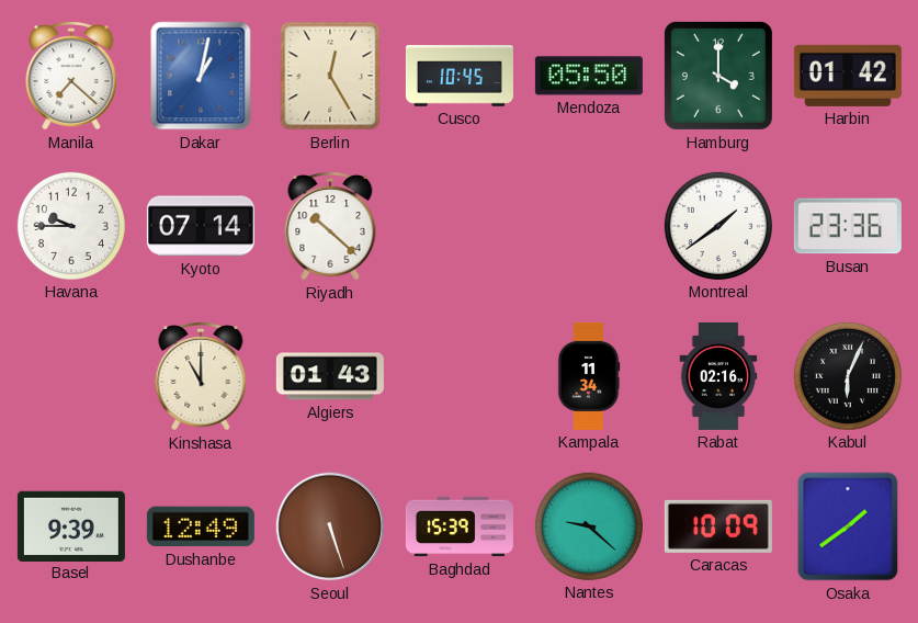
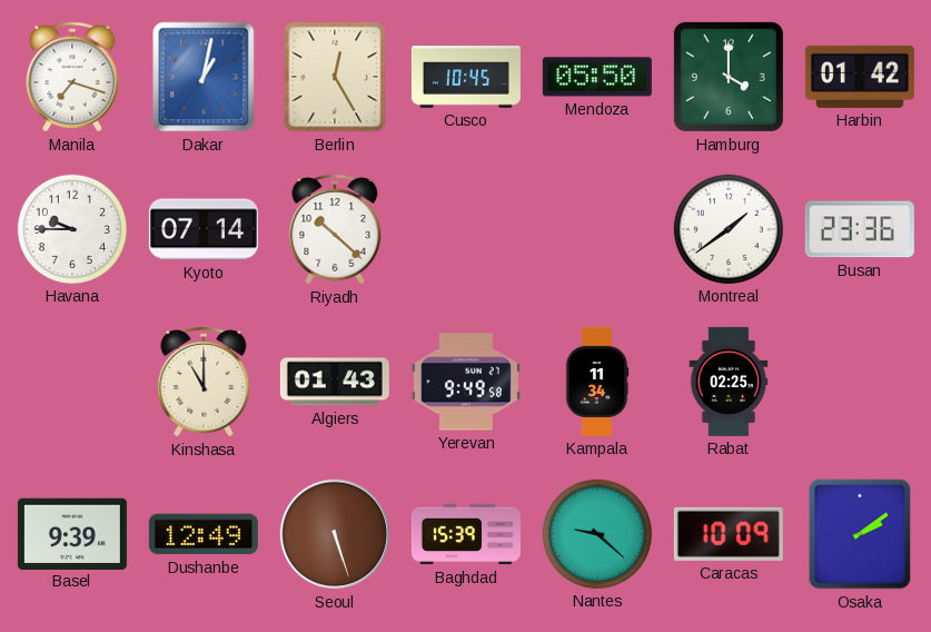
Manila: 7:22 -> 7:18
Yerevan: none -> 9:49
Rabat: 02:16 -> 02:25
Kabul: 6:04 -> none
Osaka: 1:39 -> 2:09
